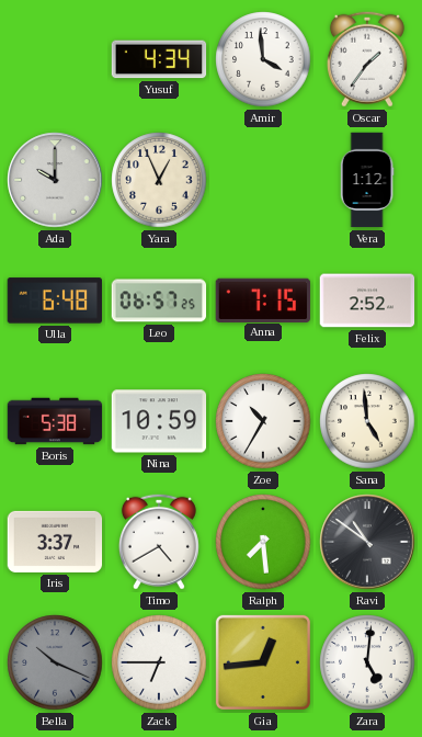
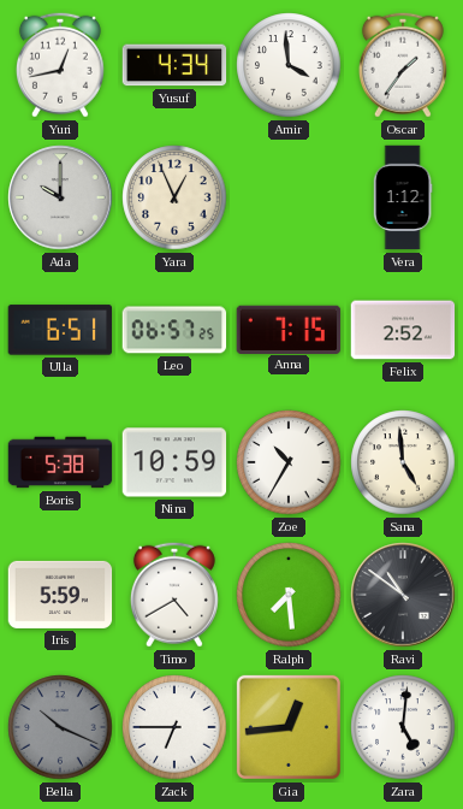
Yuri: none -> 12:43
Ulla: 6:48 -> 6:51
Iris: 3:37 -> 5:59
